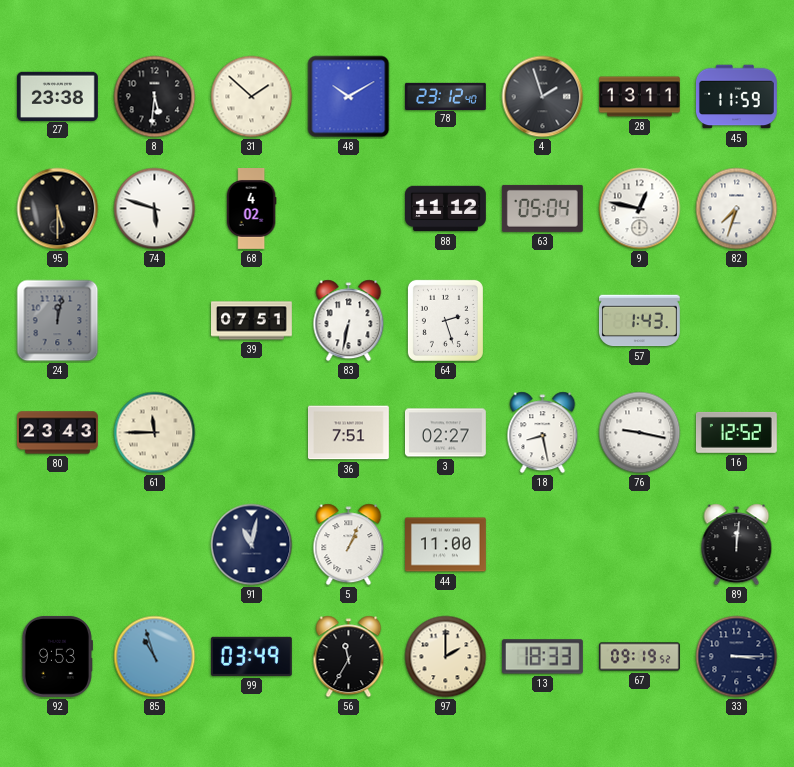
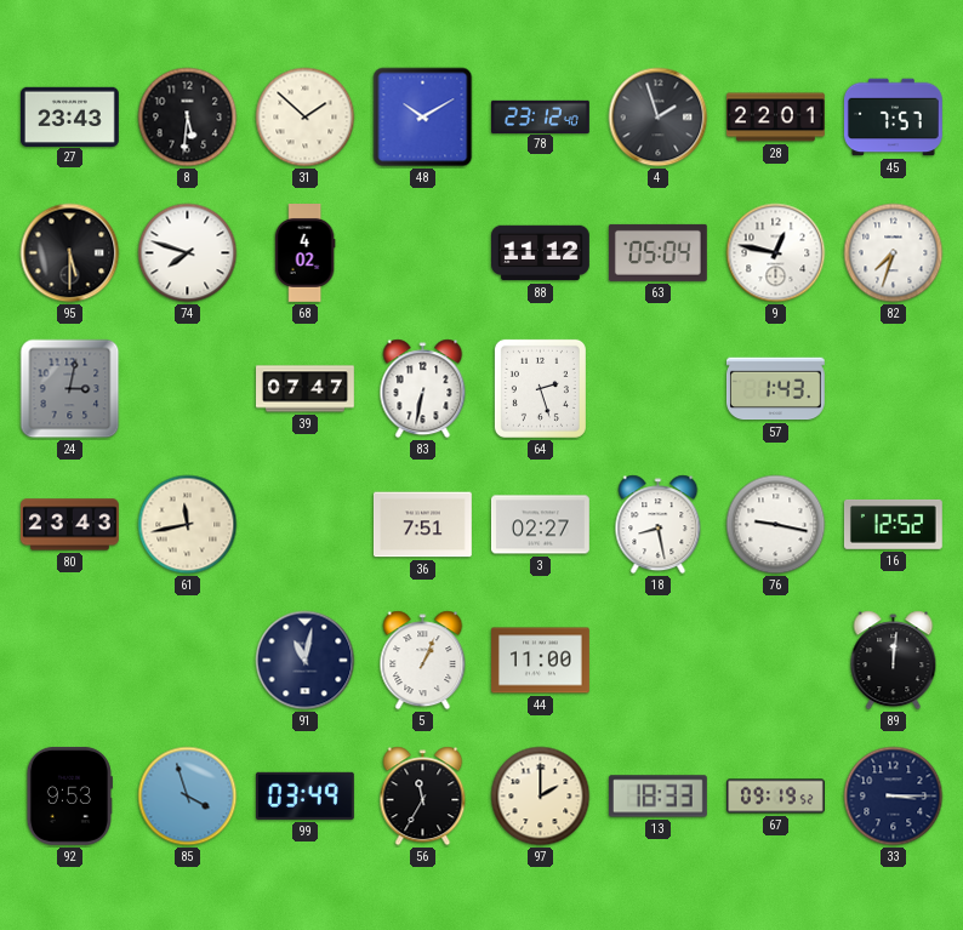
27: 23:38 -> 23:43
28: 13:11 -> 22:01
45: 11:59 -> 7:57
74: 5:48 -> 7:48
24: 12:02 -> 3:02
39: 07:51 -> 07:47
61: 11:45 -> 11:43
85: 10:57 -> 3:57
